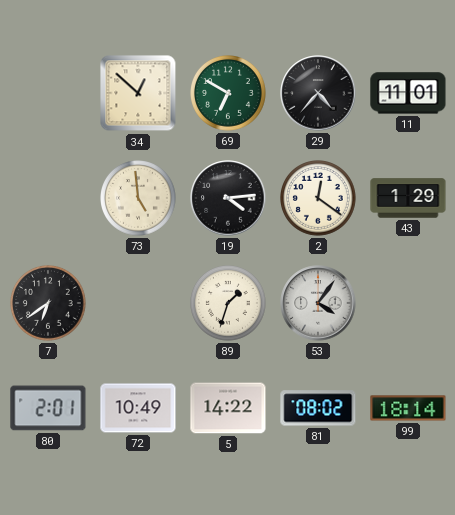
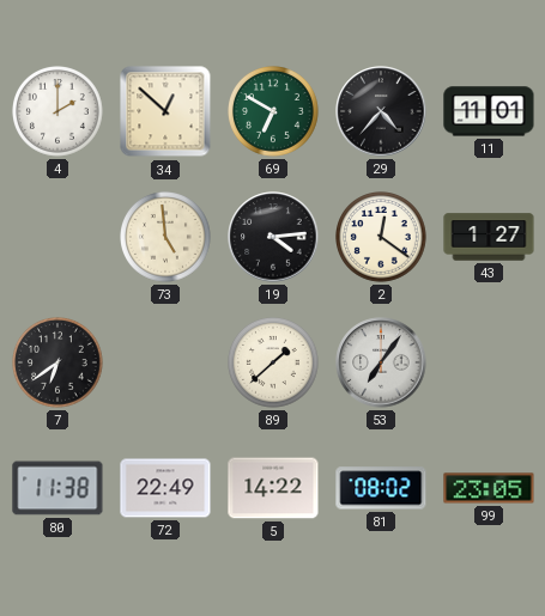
4: none -> 2:00
43: 1:29 -> 1:27
89: 1:33 -> 1:38
53: 4:06 -> 7:06
80: 2:01 -> 11:38
72: 10:49 -> 22:49
99: 18:14 -> 23:05
